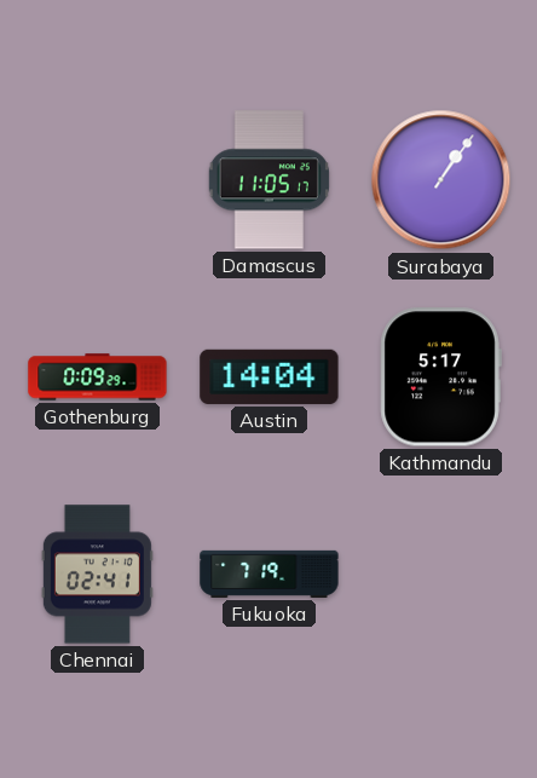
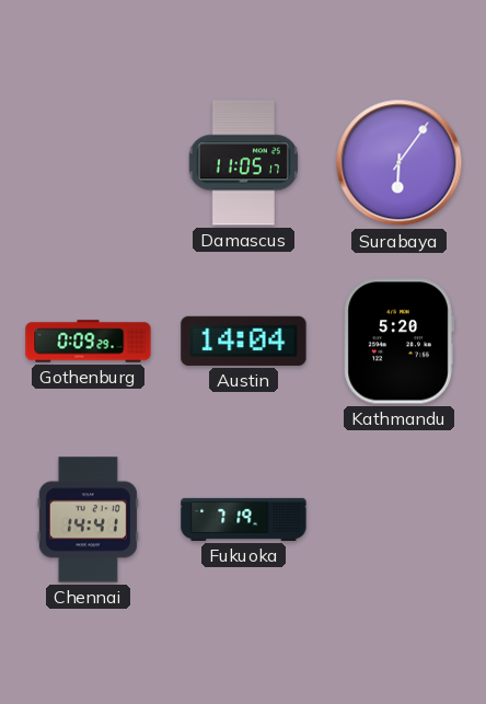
Surabaya: 1:06 -> 6:06
Kathmandu: 5:17 -> 5:20
Chennai: 02:41 -> 14:41
